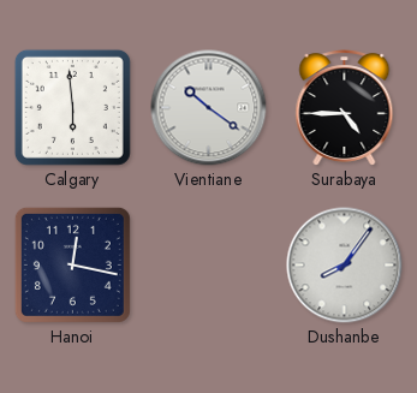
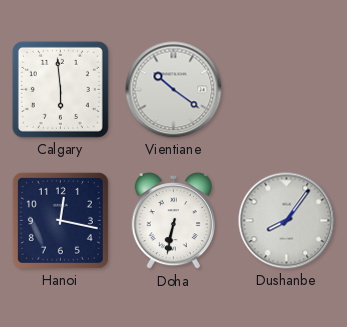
Surabaya: 4:45 -> none
Doha: none -> 6:32
